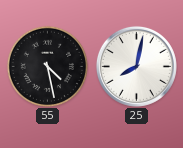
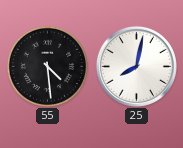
55: 4:28 -> 4:29
